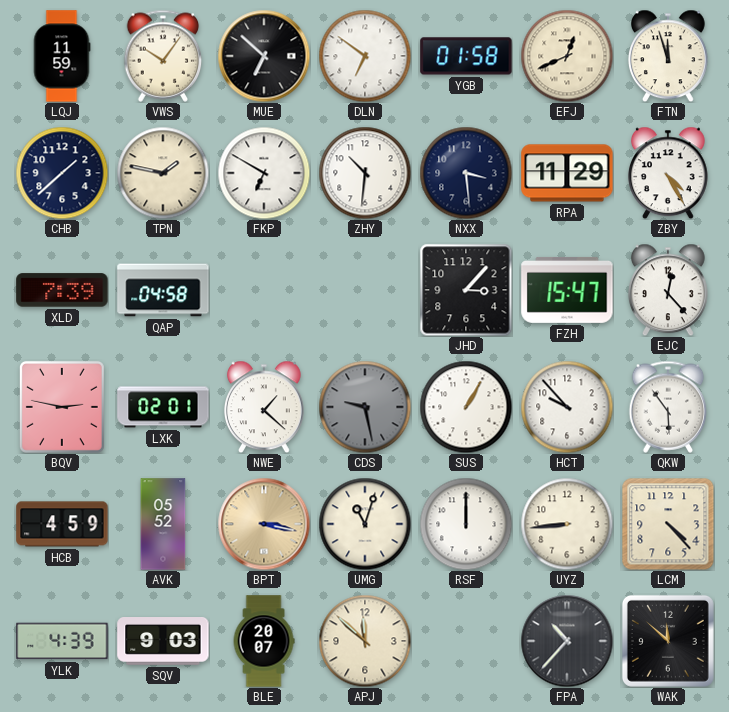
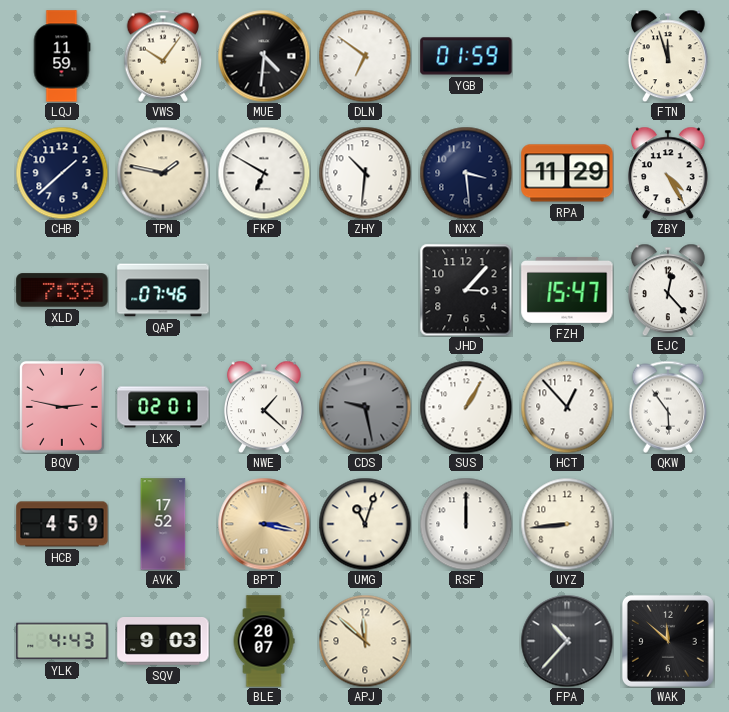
MUE: 6:52 -> 4:31
YGB: 01:58 -> 01:59
EFJ: 12:41 -> none
QAP: 04:58 -> 07:46
HCT: 9:53 -> 12:53
AVK: 05:52 -> 17:52
LCM: 4:23 -> none
YLK: 4:39 -> 4:43
